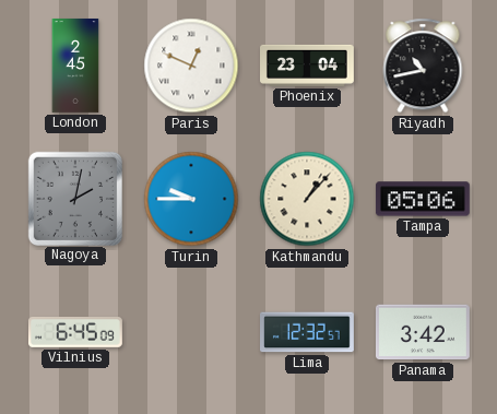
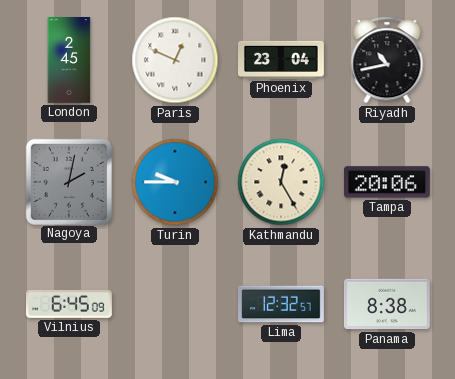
Kathmandu: 1:07 -> 12:25
Tampa: 05:06 -> 20:06
Panama: 3:42 -> 8:38
